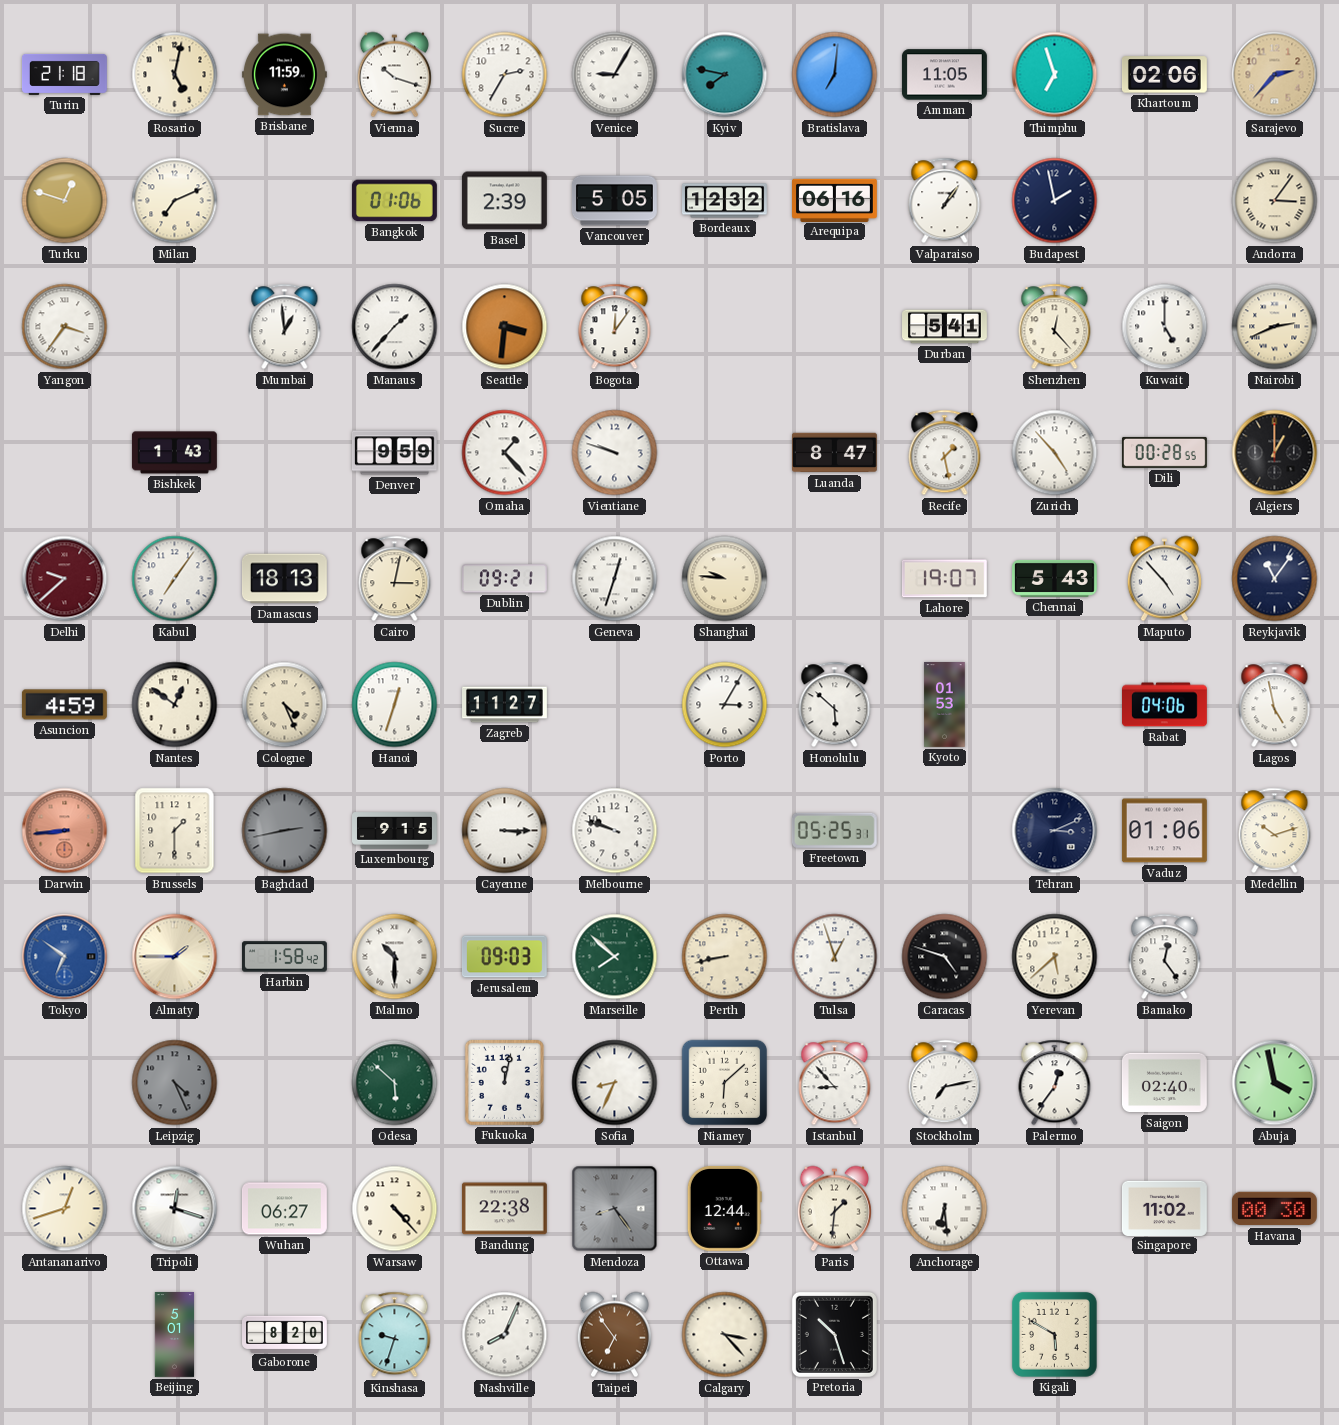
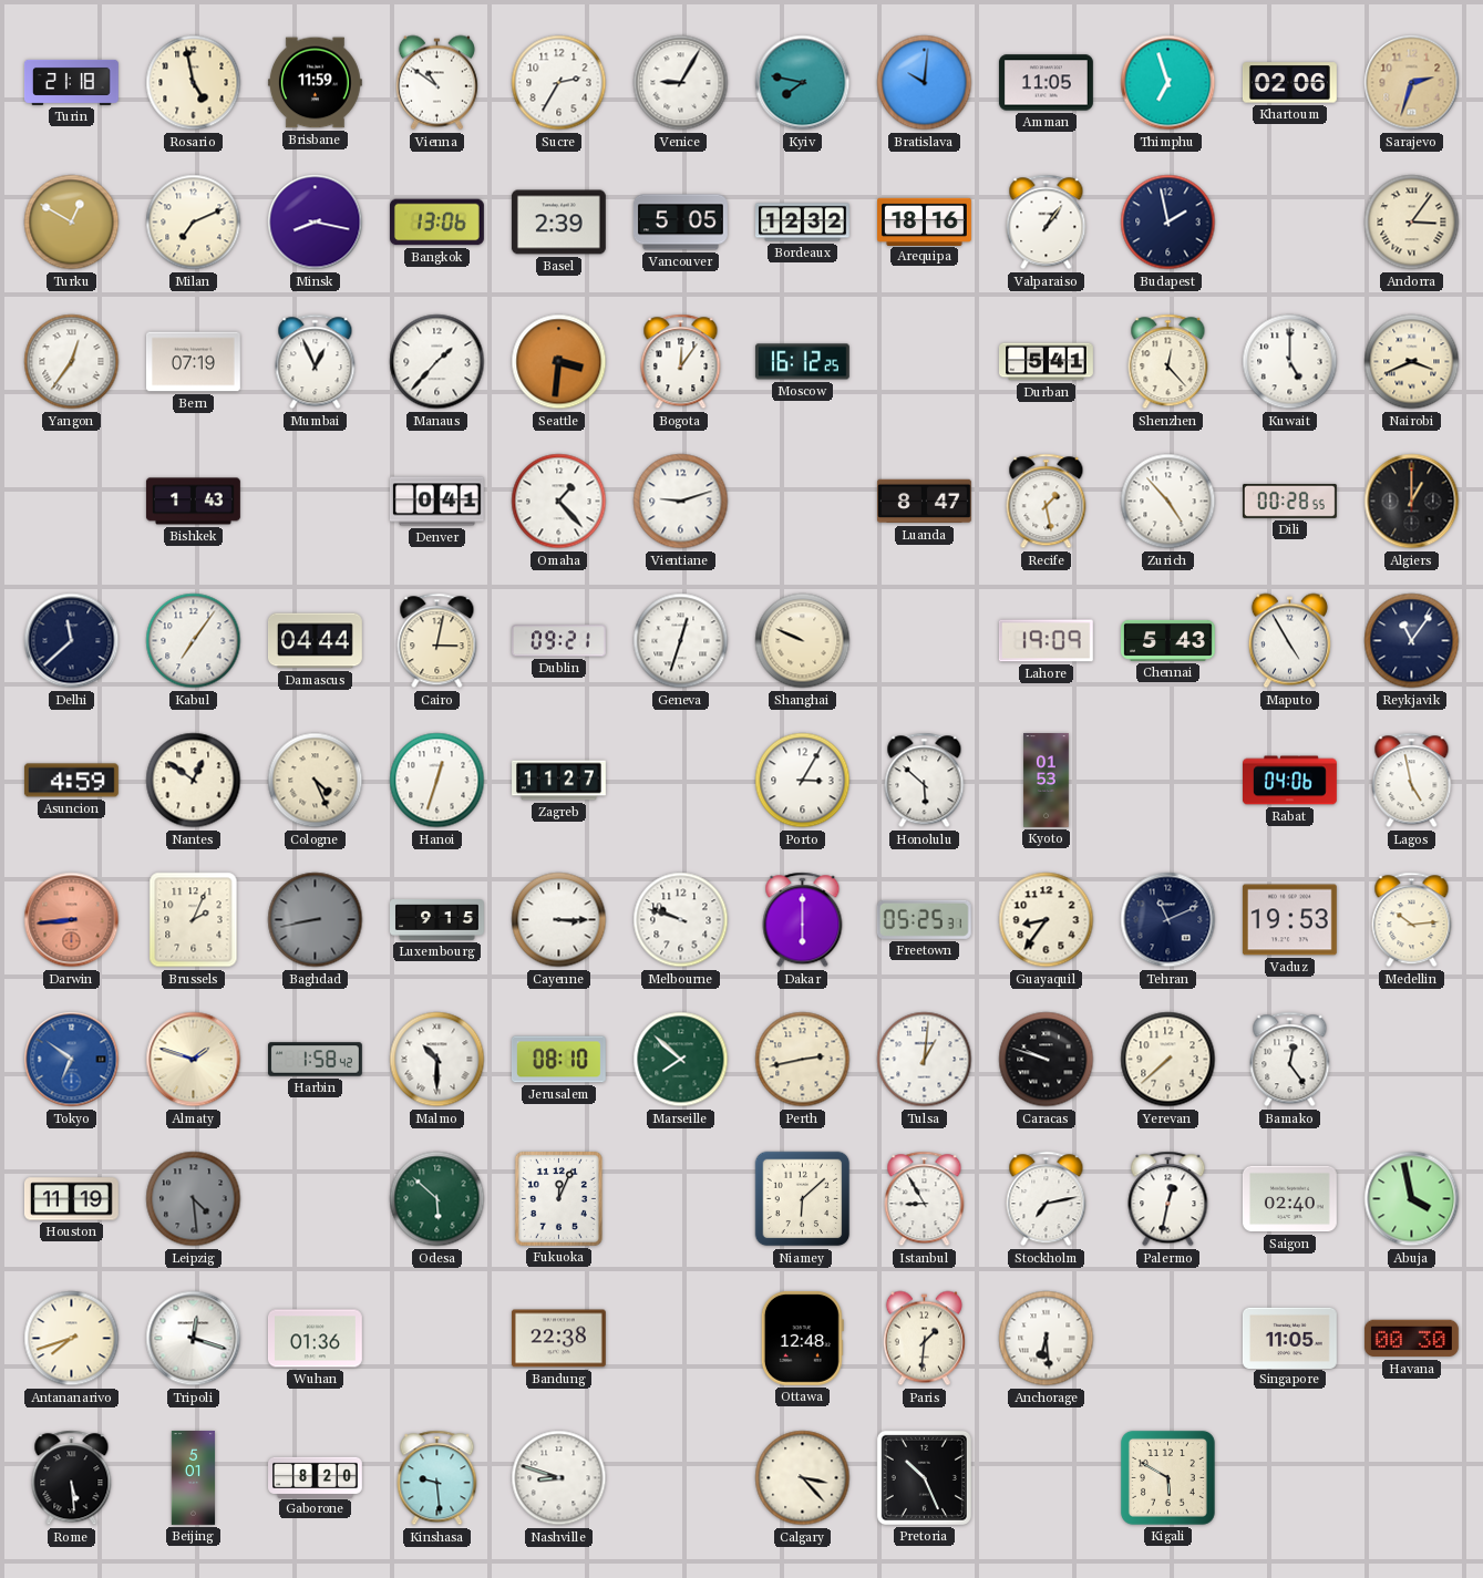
Rosario: 5:02 -> 4:58
Vienna: 10:18 -> 10:51
Bratislava: 7:01 -> 10:01
Sarajevo: 2:37 -> 2:33
Turku: 12:48 -> 12:50
Minsk: none -> 8:17
Bangkok: 01:06 -> 13:06
Arequipa: 06:16 -> 18:16
Yangon: 3:36 -> 12:36
Bern: none -> 07:19
Mumbai: 12:59 -> 12:56
Moscow: none -> 16:12
Nairobi: 2:41 -> 3:41
Denver: 9:59 -> 0:41
Vientiane: 9:48 -> 9:12
Delhi: 9:38 -> 11:38
Delhi dial: burgundy -> navy
Damascus: 18:13 -> 04:44
Shanghai: 9:46 -> 9:49
Lahore: 19:07 -> 19:09
Maputo: 4:53 -> 4:55
Brussels: 1:30 -> 2:04
Baghdad: 2:43 -> 8:43
Dakar: none -> 6:00
Guayaquil: none -> 8:36
Tehran: 3:11 -> 11:11
Vaduz: 01:06 -> 19:53
Medellin: 10:12 -> 10:14
Almaty: 1:45 -> 1:48
Jerusalem: 09:03 -> 08:10
Perth: 8:43 -> 2:43
Tulsa: 12:57 -> 1:01
Caracas: 4:48 -> 9:48
Yerevan: 5:38 -> 7:38
Houston: none -> 11:19
Leipzig: 4:26 -> 4:29
Fukuoka: 12:02 -> 12:04
Sofia: 8:34 -> none
Istanbul: 8:53 -> 8:55
Palermo: 12:36 -> 12:32
Antananarivo: 12:42 -> 7:42
Wuhan: 06:27 -> 01:36
Warsaw: 4:23 -> none
Mendoza: 8:24 -> none
Ottawa: 12:44 -> 12:48
Singapore: 11:02 -> 11:05
Rome: none -> 5:29
Kinshasa: 9:33 -> 9:29
Nashville: 8:04 -> 8:48
Taipei: 6:54 -> none
Pretoria: 10:27 -> 10:26
